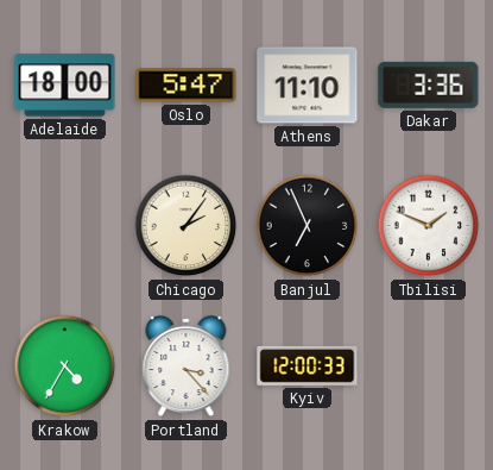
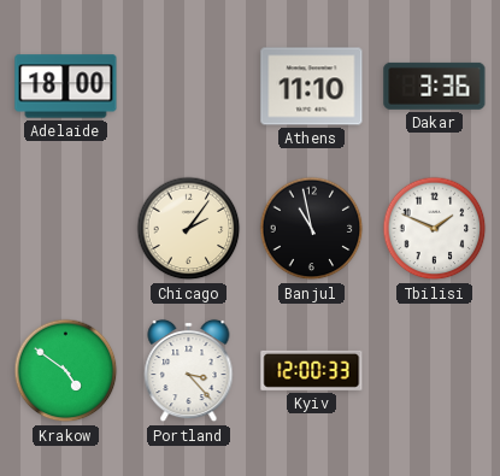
Oslo: 5:47 -> none
Banjul: 6:56 -> 10:58
Krakow: 4:35 -> 4:51
